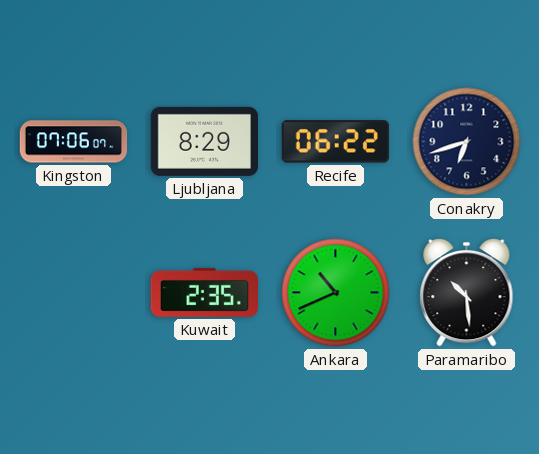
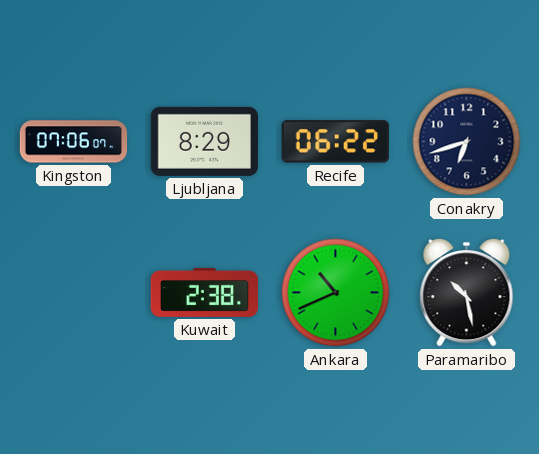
Kuwait: 2:35 -> 2:38
Paramaribo: 10:29 -> 10:28
